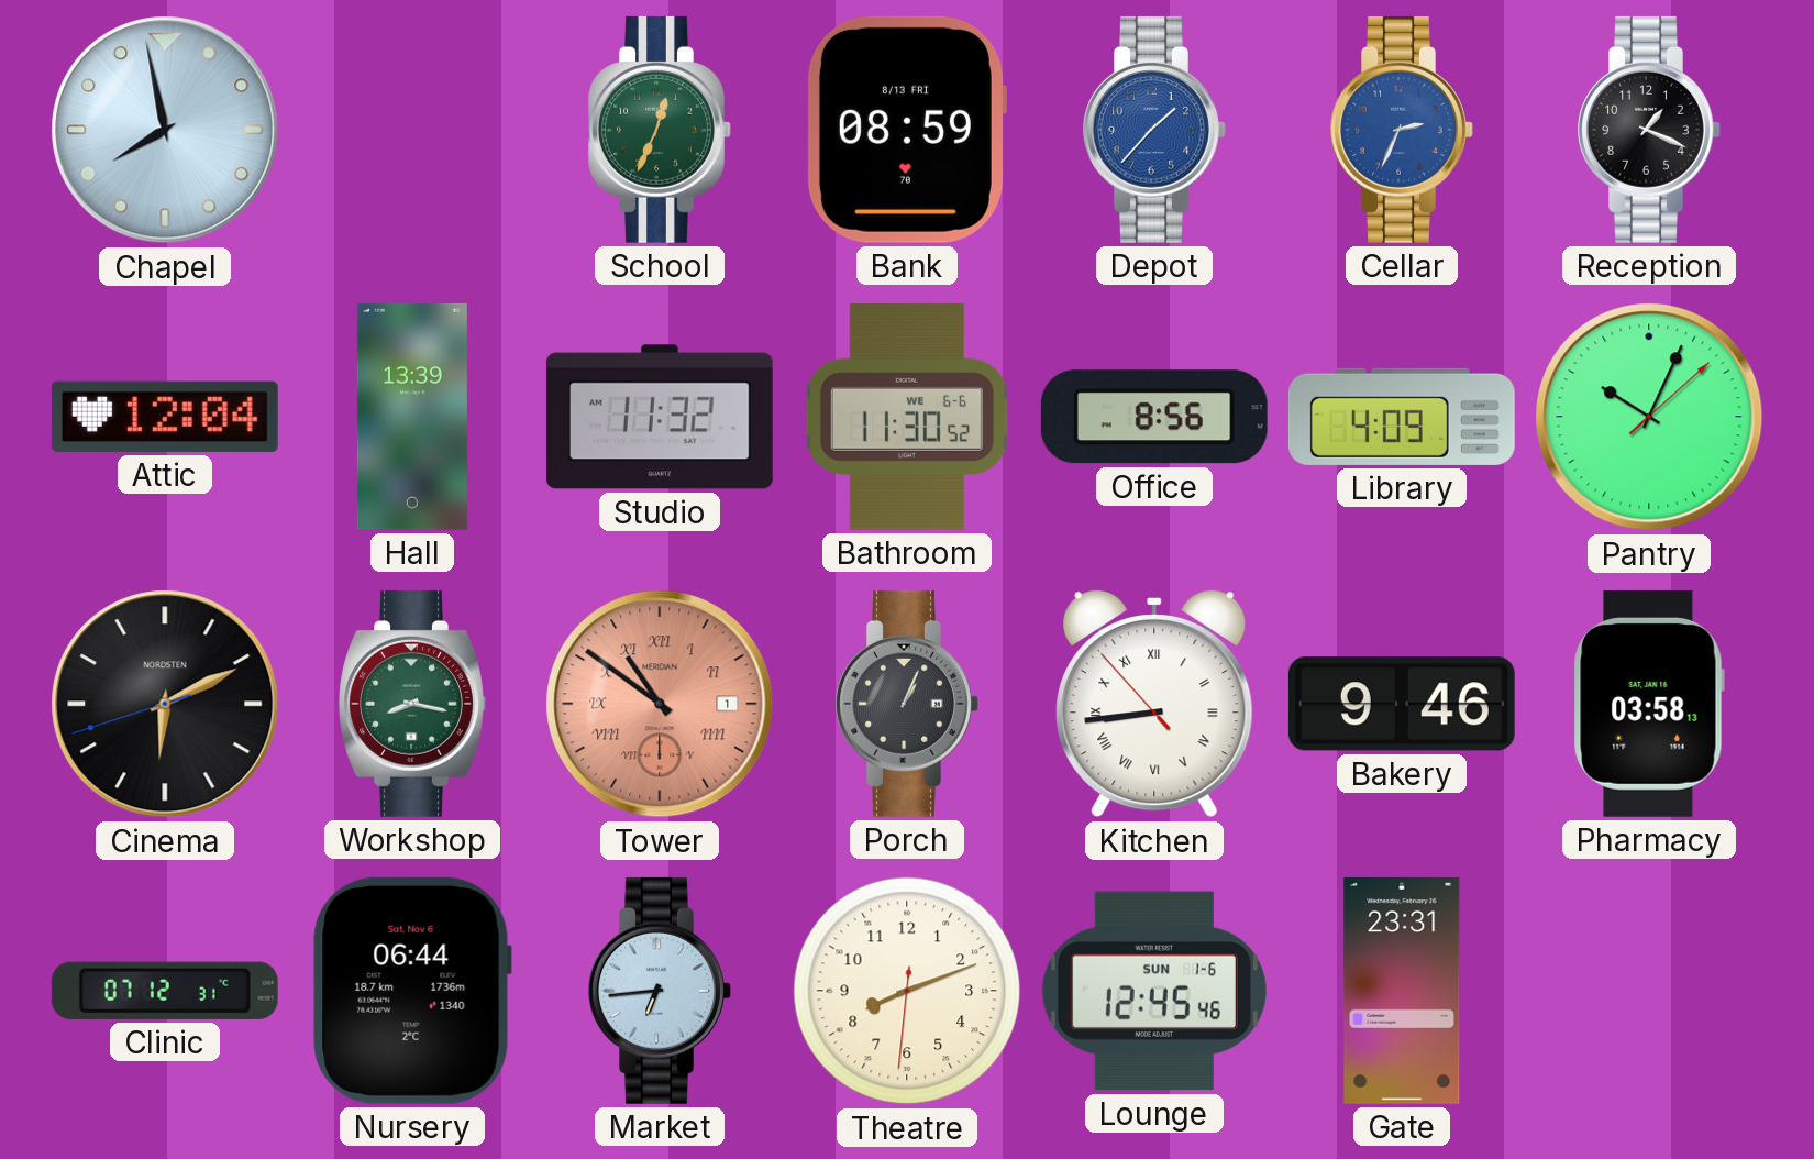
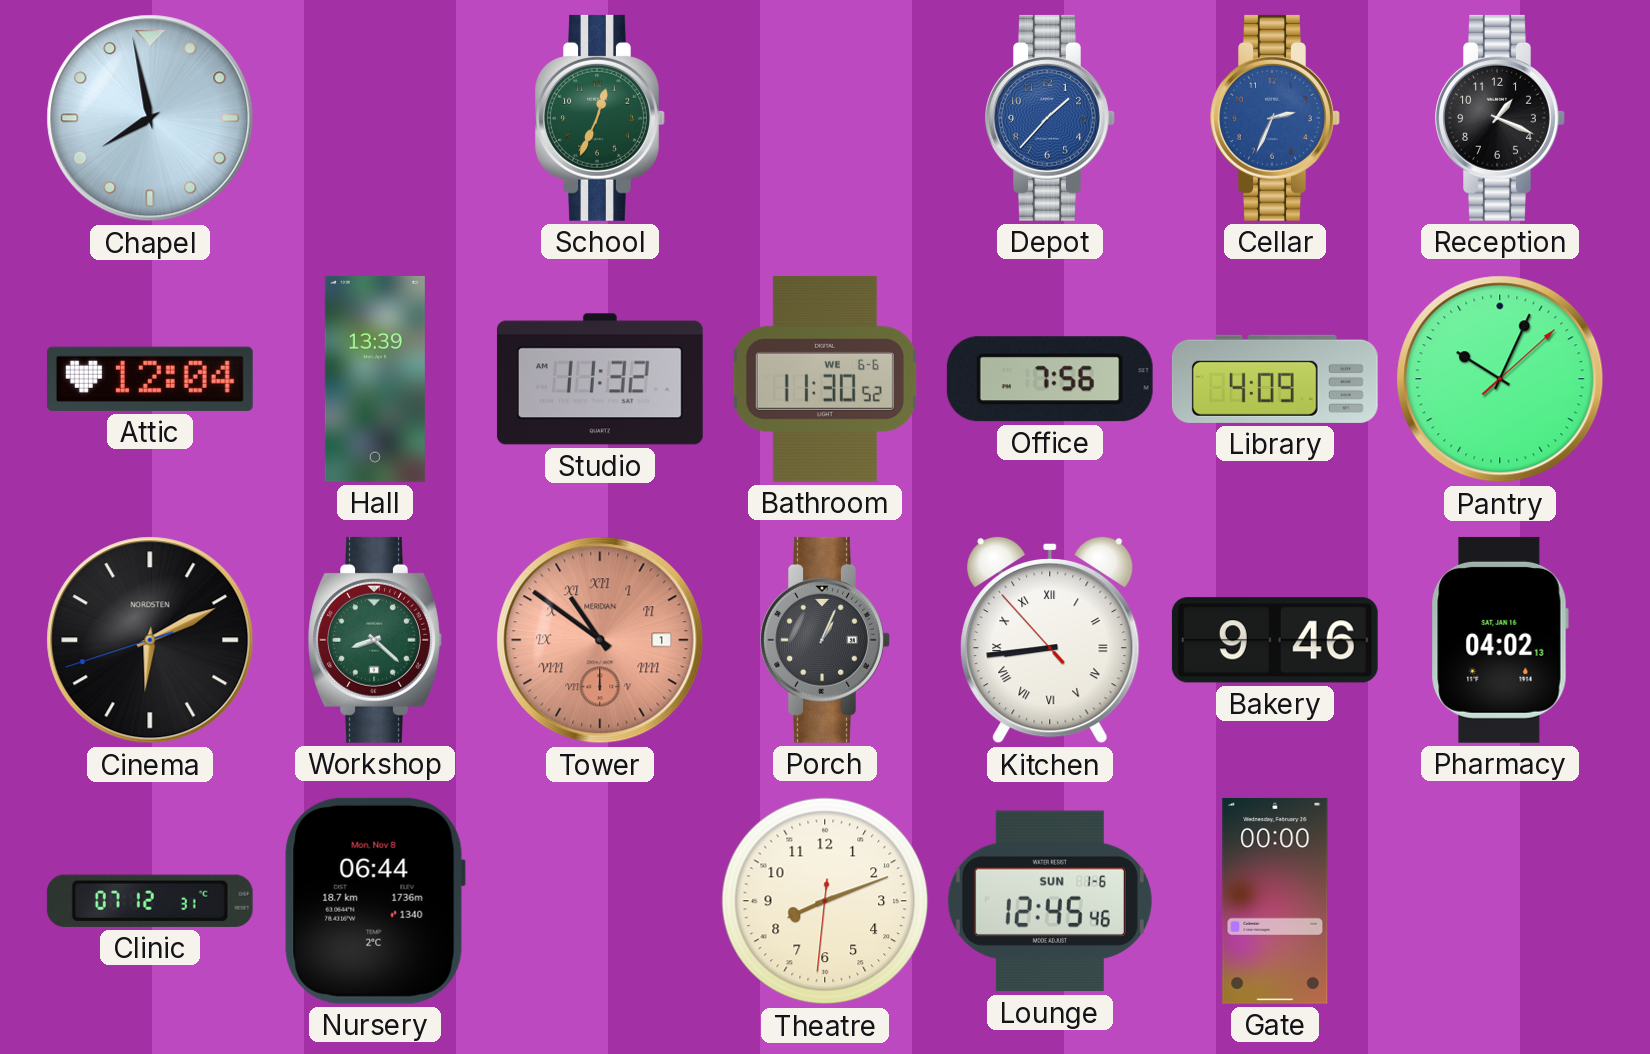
Bank: 08:59 -> none
Office: 8:56 -> 7:56
Workshop: 8:17 -> 8:22
Pharmacy: 03:58 -> 04:02
Nursery date: Sat, Nov 6 -> Mon, Nov 8
Market: 6:44 -> none
Gate: 23:31 -> 00:00
